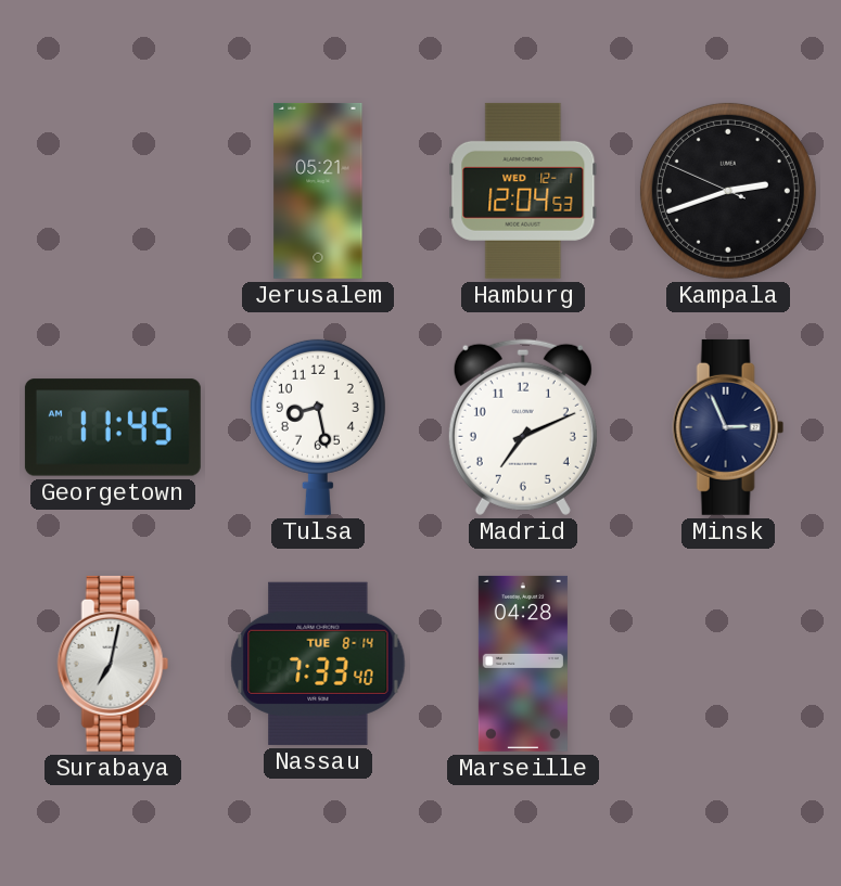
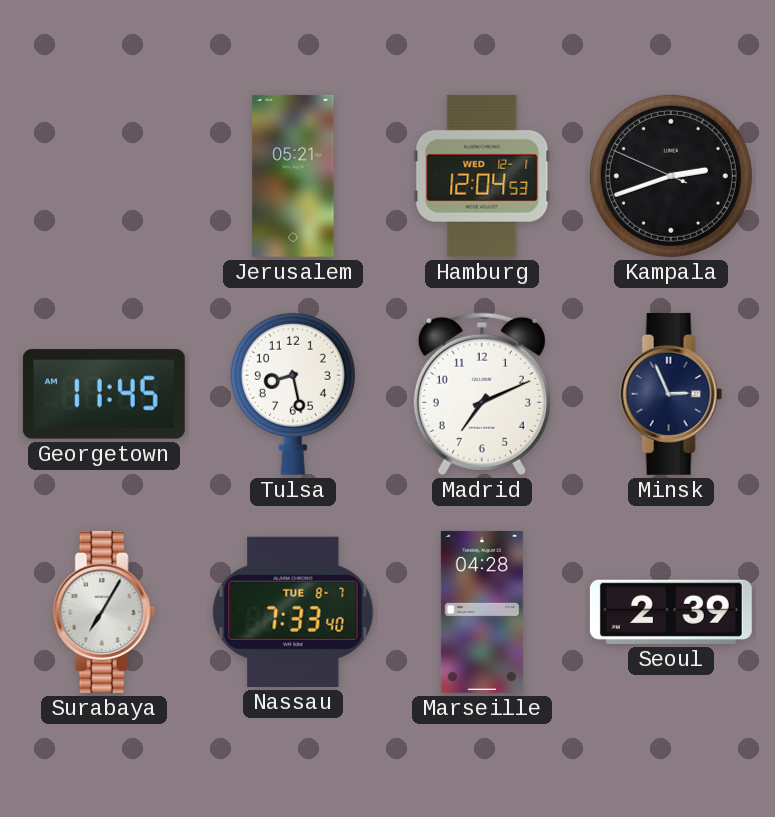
Surabaya: 7:02 -> 7:05
Nassau date: TUE 8-14 -> TUE 8-7
Seoul: none -> 2:39
